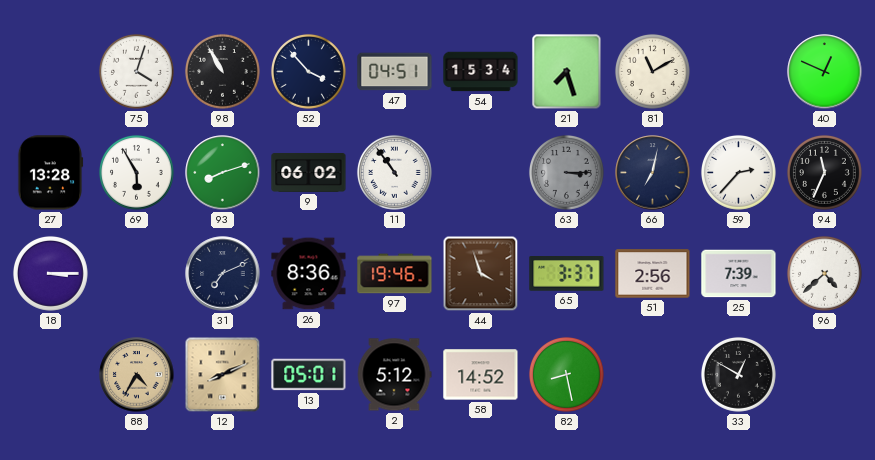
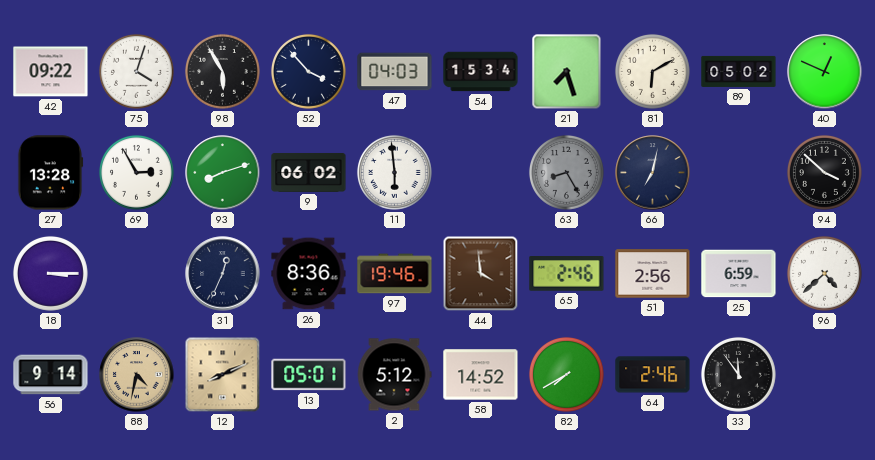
42: none -> 09:22
98: 10:55 -> 5:55
47: 04:51 -> 04:03
81: 11:10 -> 6:10
89: none -> 05:02
69: 5:55 -> 2:55
11: 10:54 -> 5:59
63: 3:15 -> 8:25
59: 2:37 -> none
94: 11:34 -> 3:52
31: 7:11 -> 12:34
44: 3:57 -> 3:59
65: 3:37 -> 2:46
25: 7:39 -> 6:59
56: none -> 9:14
88: 4:35 -> 4:32
82: 8:28 -> 7:40
64: none -> 2:46
33: 12:50 -> 11:54
